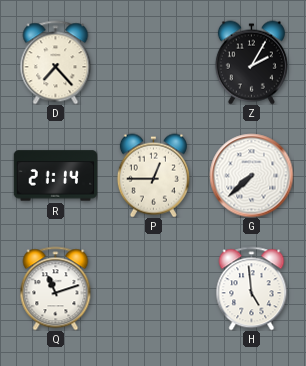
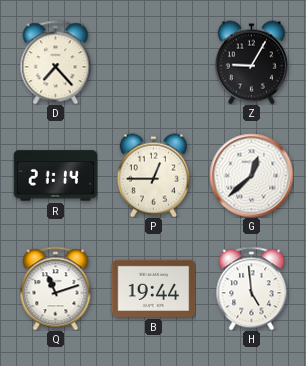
Z: 2:05 -> 9:05
G: 7:38 -> 12:38
B: none -> 19:44
